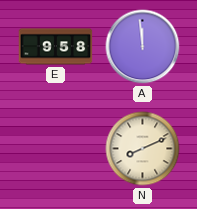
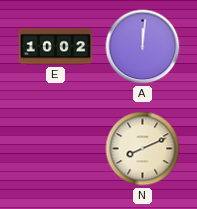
E: 9:58 -> 10:02
A: 11:59 -> 12:01
